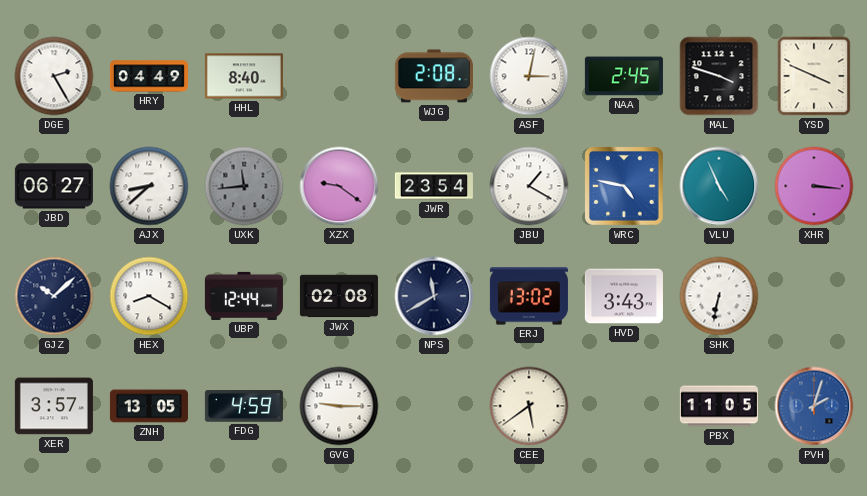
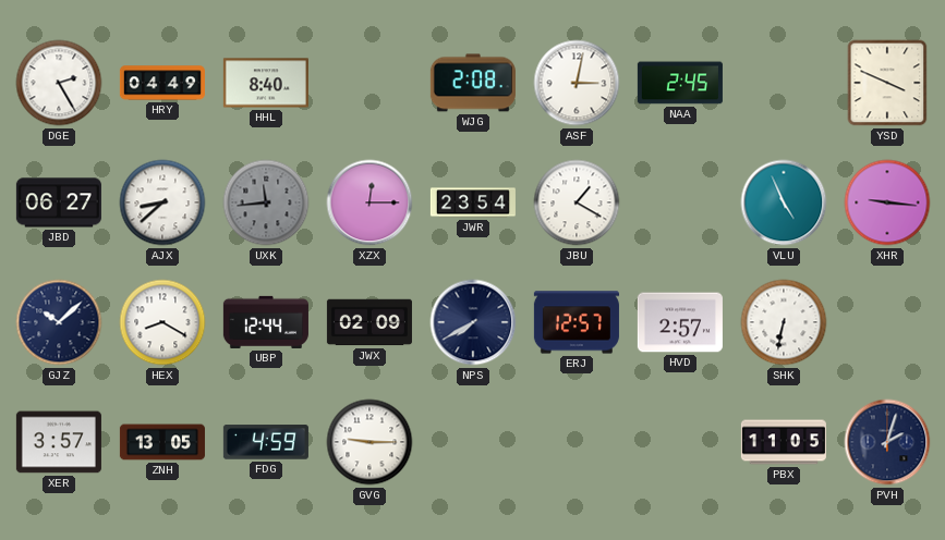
MAL: 3:48 -> none
XZX: 9:21 -> 12:15
WRC: 4:47 -> none
XHR: 3:16 -> 9:16
JWX: 02:08 -> 02:09
NPS: 11:40 -> 7:40
ERJ: 13:02 -> 12:57
HVD: 3:43 -> 2:57
CEE: 5:39 -> none
PVH dial: blue -> navy
